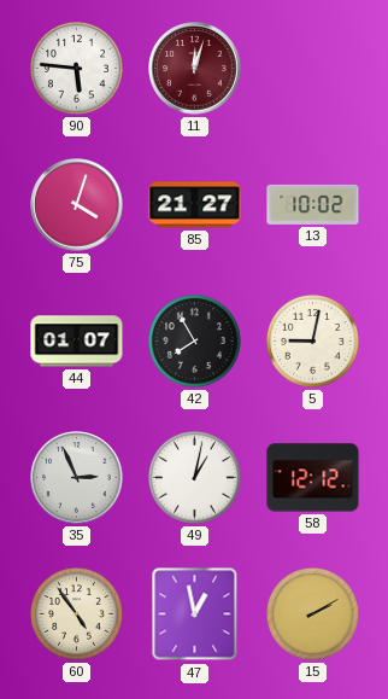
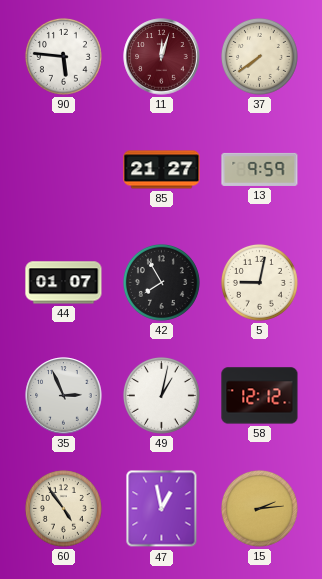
37: none -> 7:39
75: 4:03 -> none
13: 10:02 -> 9:59
15: 2:10 -> 2:14
